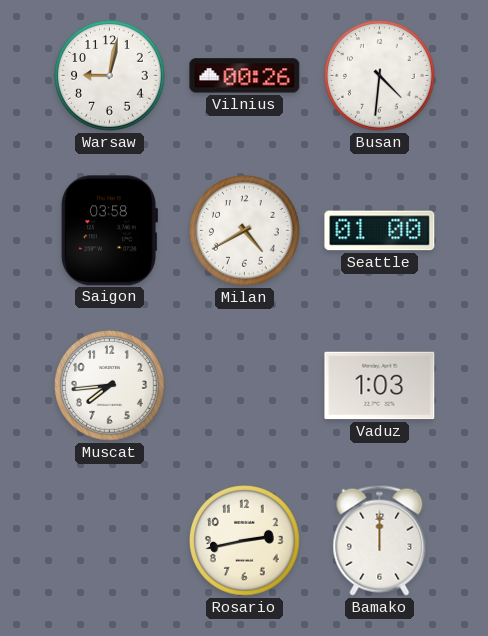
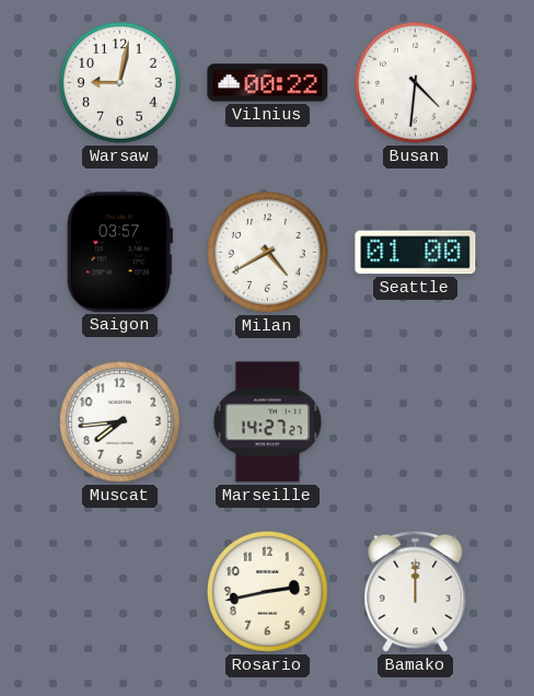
Vilnius: 00:26 -> 00:22
Saigon: 03:58 -> 03:57
Marseille: none -> 14:27
Vaduz: 1:03 -> none
